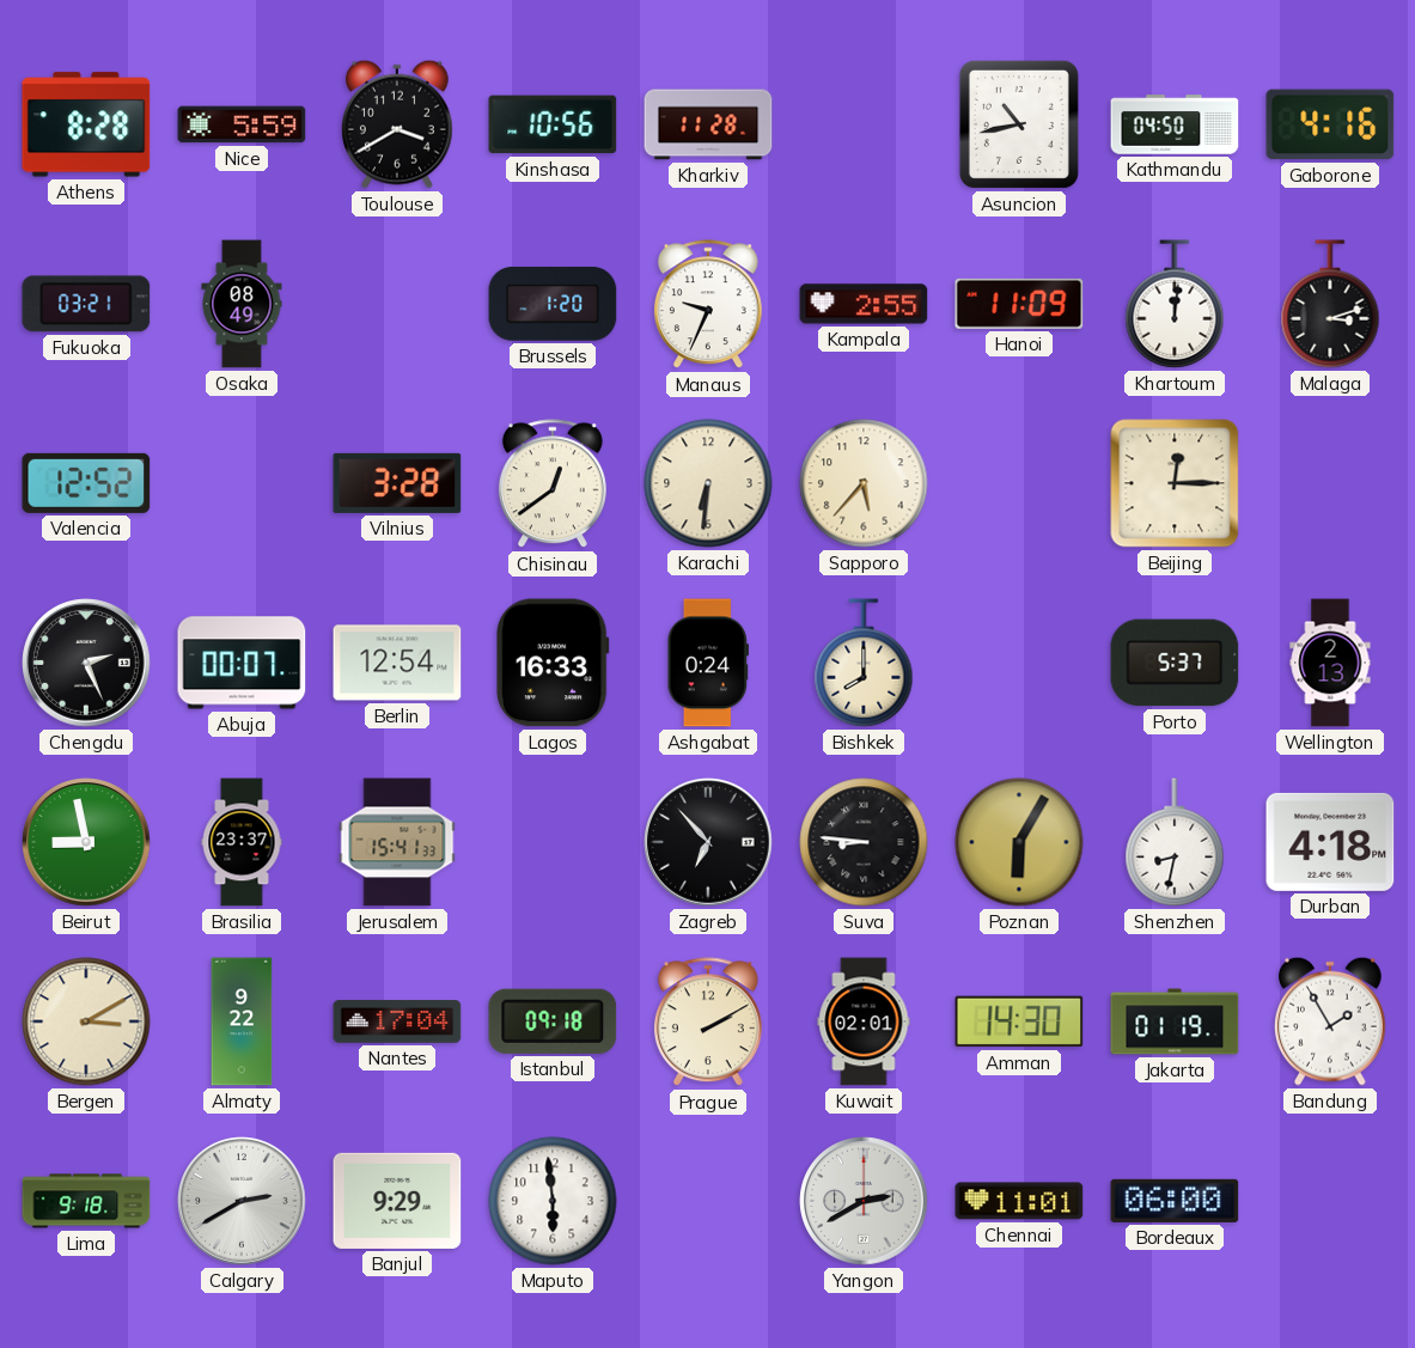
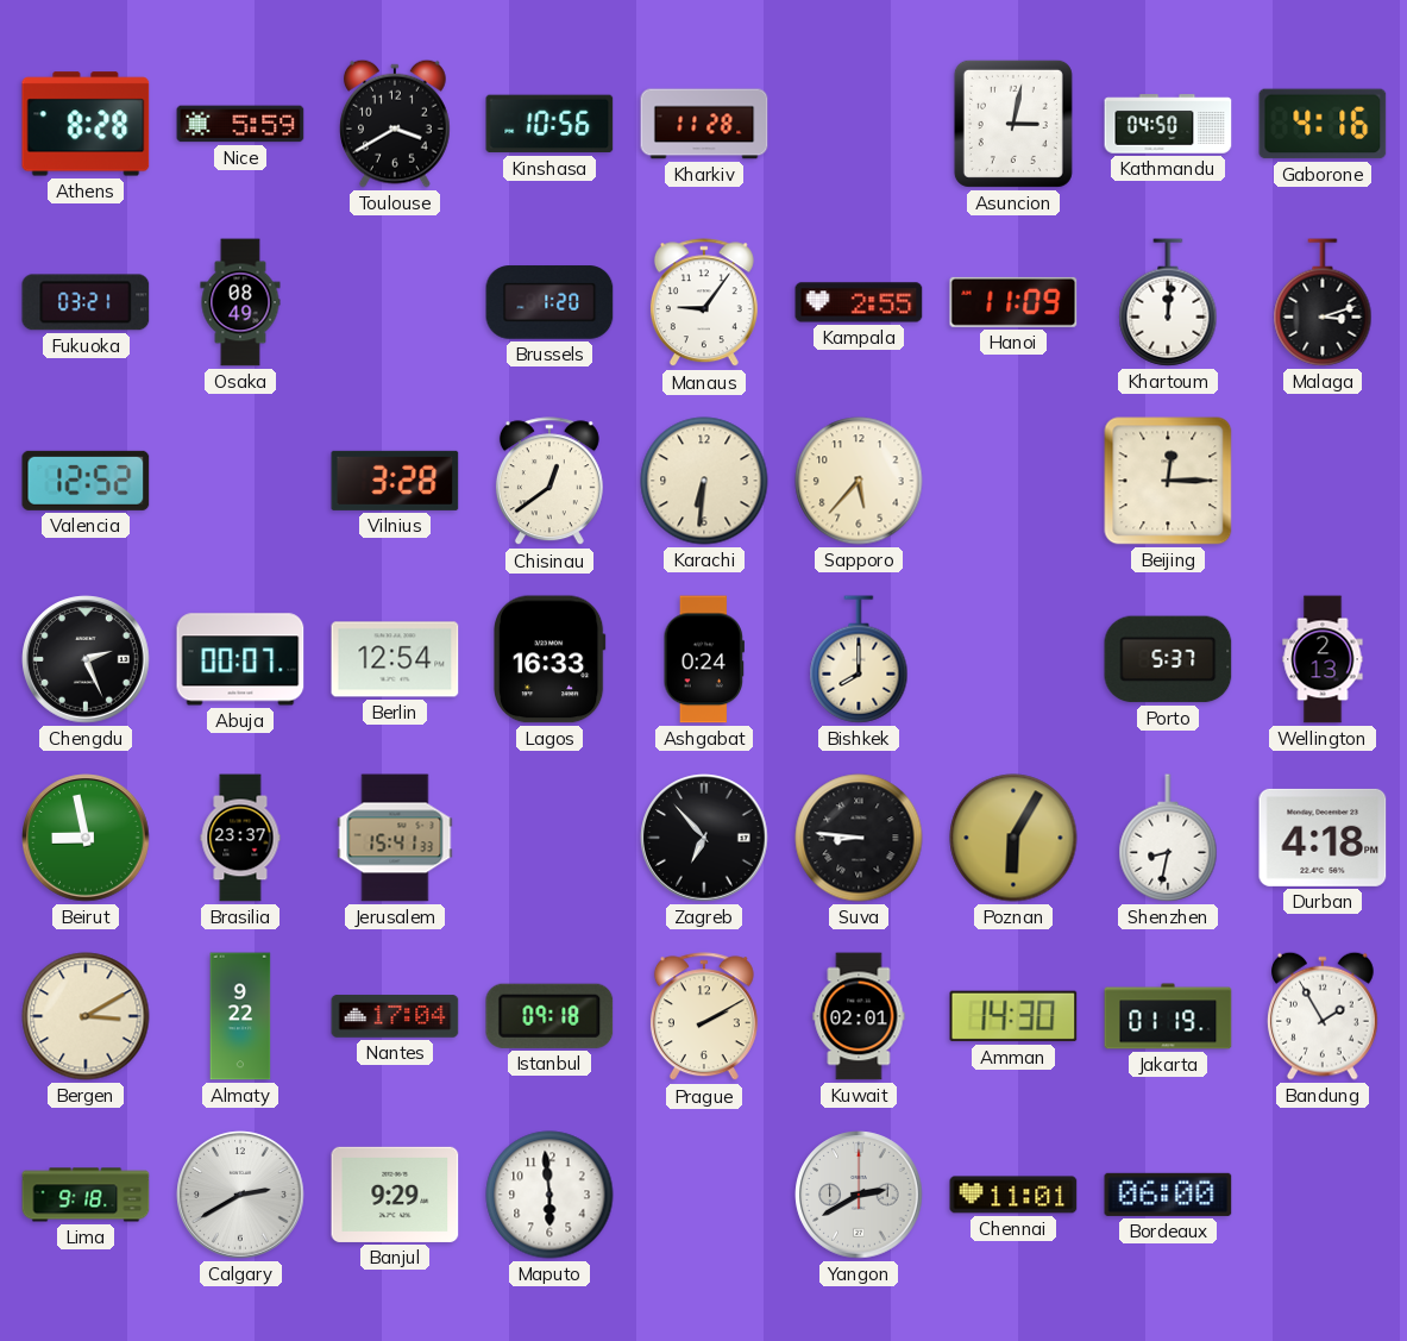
Asuncion: 10:43 -> 3:02
Manaus: 9:34 -> 9:06
